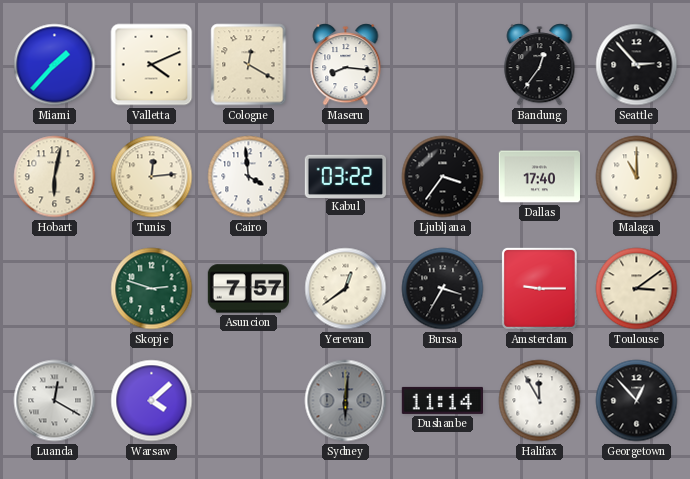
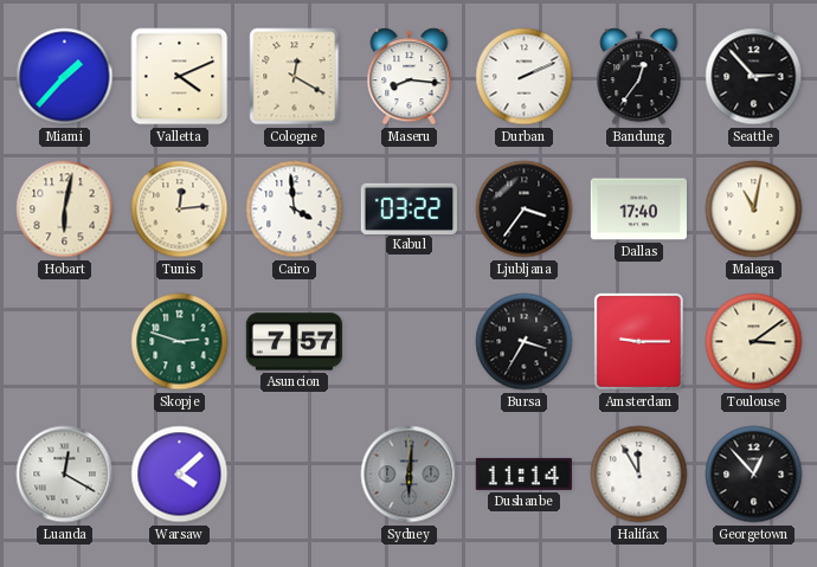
Durban: none -> 2:11
Malaga: 11:00 -> 11:02
Yerevan: 12:39 -> none
